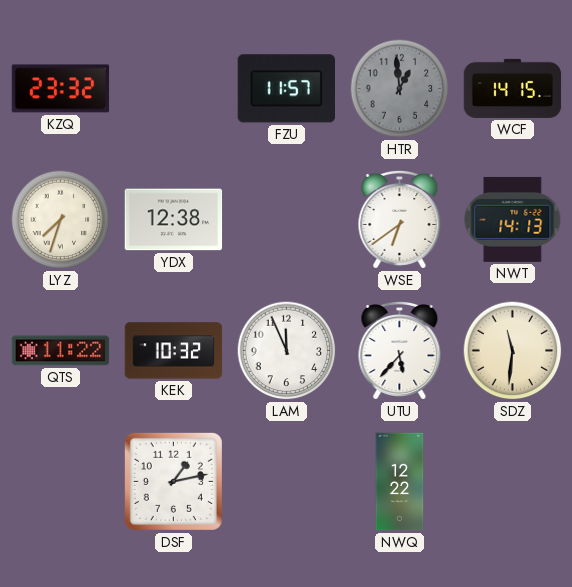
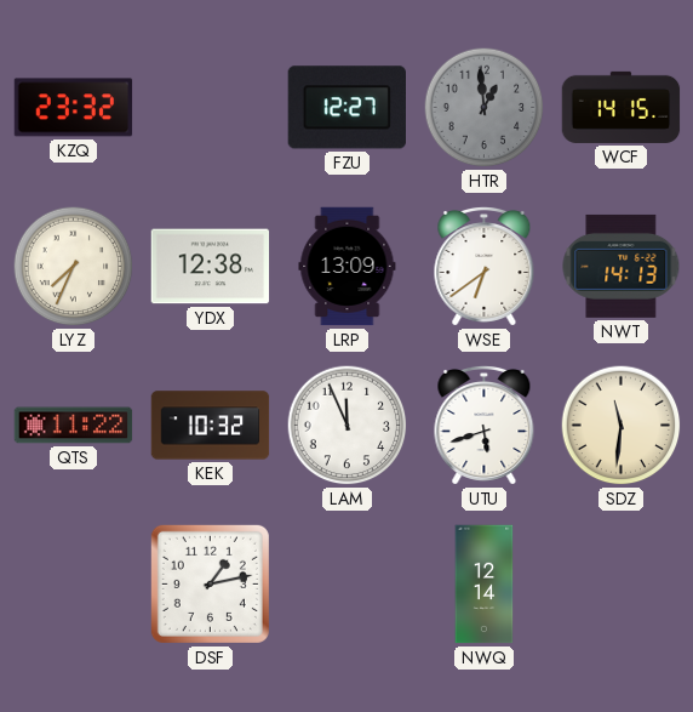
FZU: 11:57 -> 12:27
LYZ: 7:33 -> 7:34
LRP: none -> 13:09
UTU: 5:37 -> 5:42
NWQ: 12:22 -> 12:14
